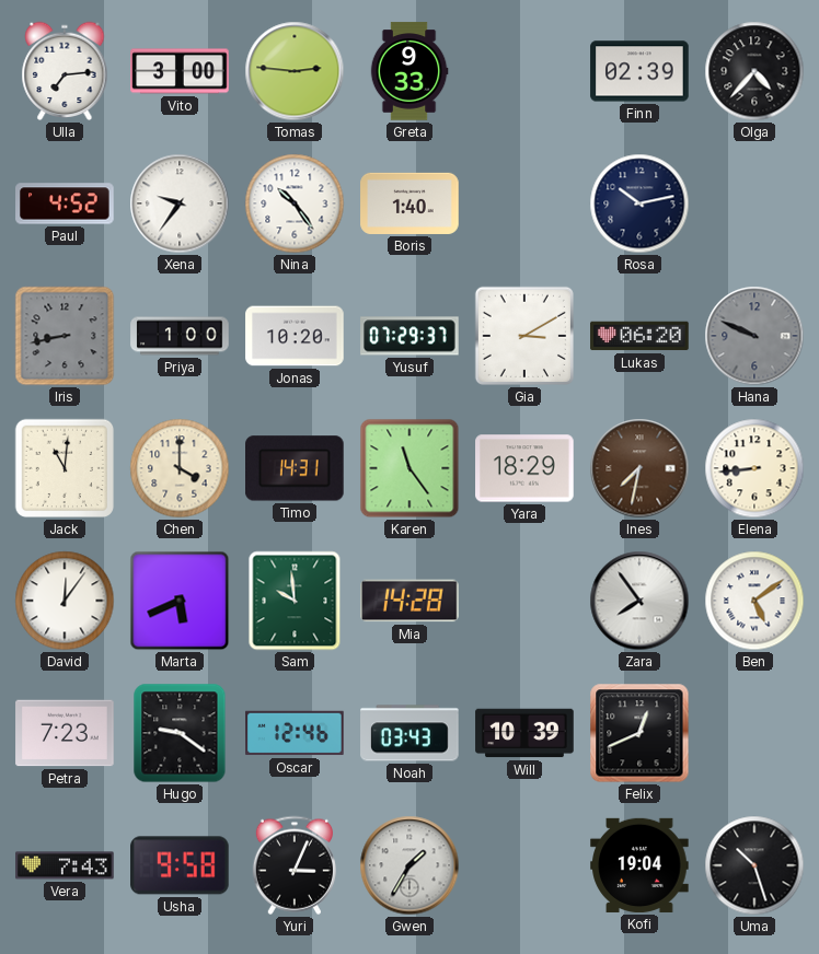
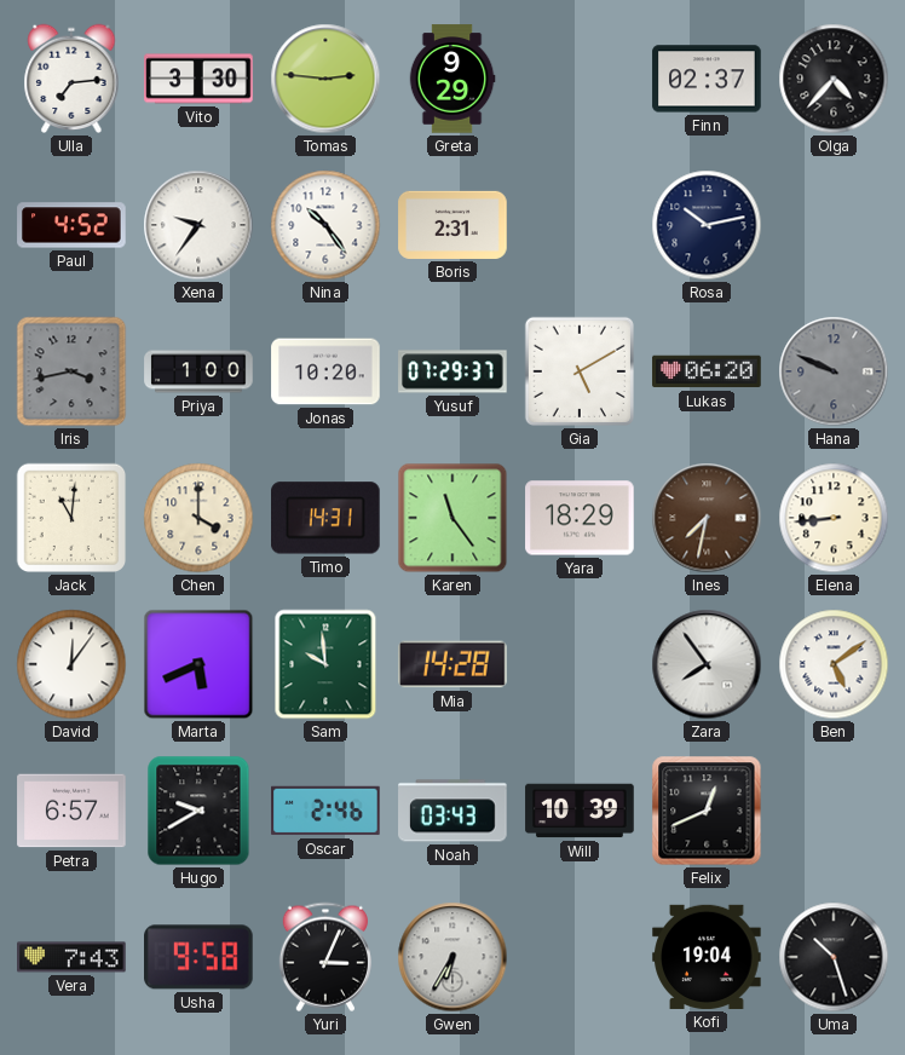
Vito: 3:00 -> 3:30
Greta: 9:33 -> 9:29
Finn: 02:39 -> 02:37
Boris: 1:40 -> 2:31
Iris: 8:43 -> 3:43
Gia: 3:10 -> 5:10
Petra: 7:23 -> 6:57
Hugo: 9:21 -> 9:40
Oscar: 12:46 -> 2:46
Gwen: 1:35 -> 6:35
